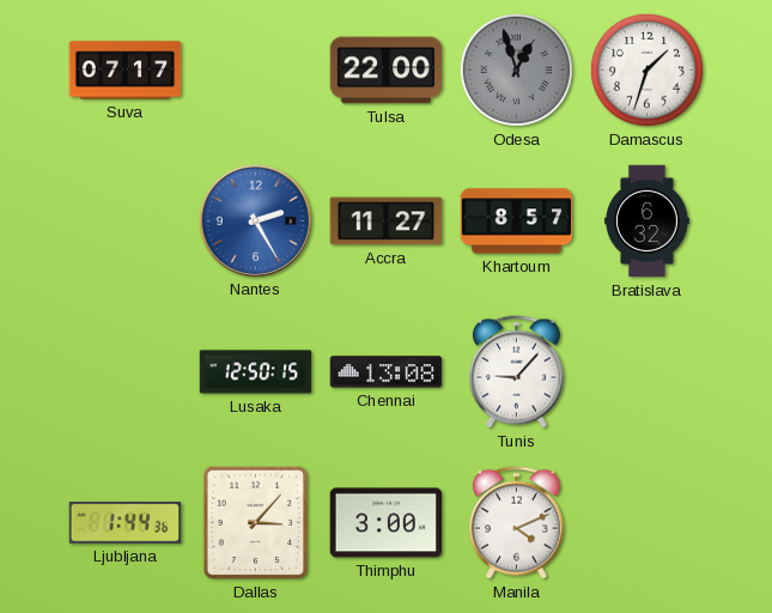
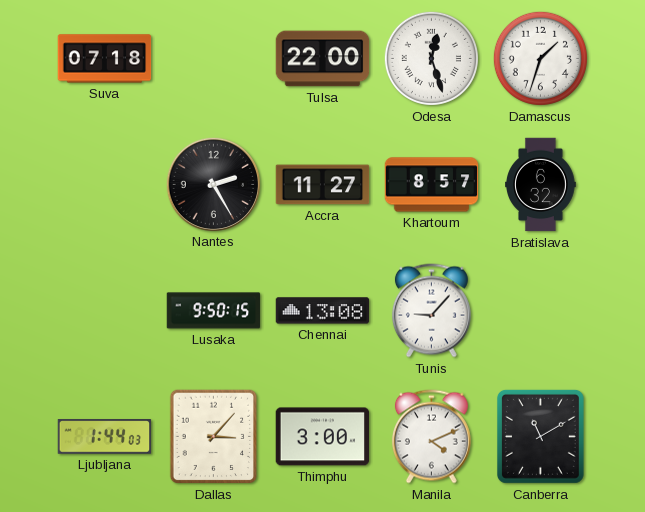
Suva: 07:17 -> 07:18
Odesa: 12:57 -> 12:27
Odesa dial: grey -> white
Nantes dial: blue -> black
Lusaka: 12:50 -> 9:50
Ljubljana: 1:44:36 -> 1:44:03
Canberra: none -> 11:10
